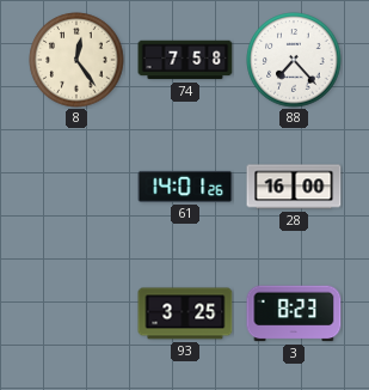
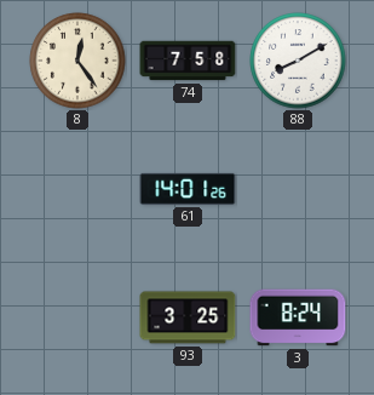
88: 7:23 -> 8:10
28: 16:00 -> none
3: 8:23 -> 8:24
